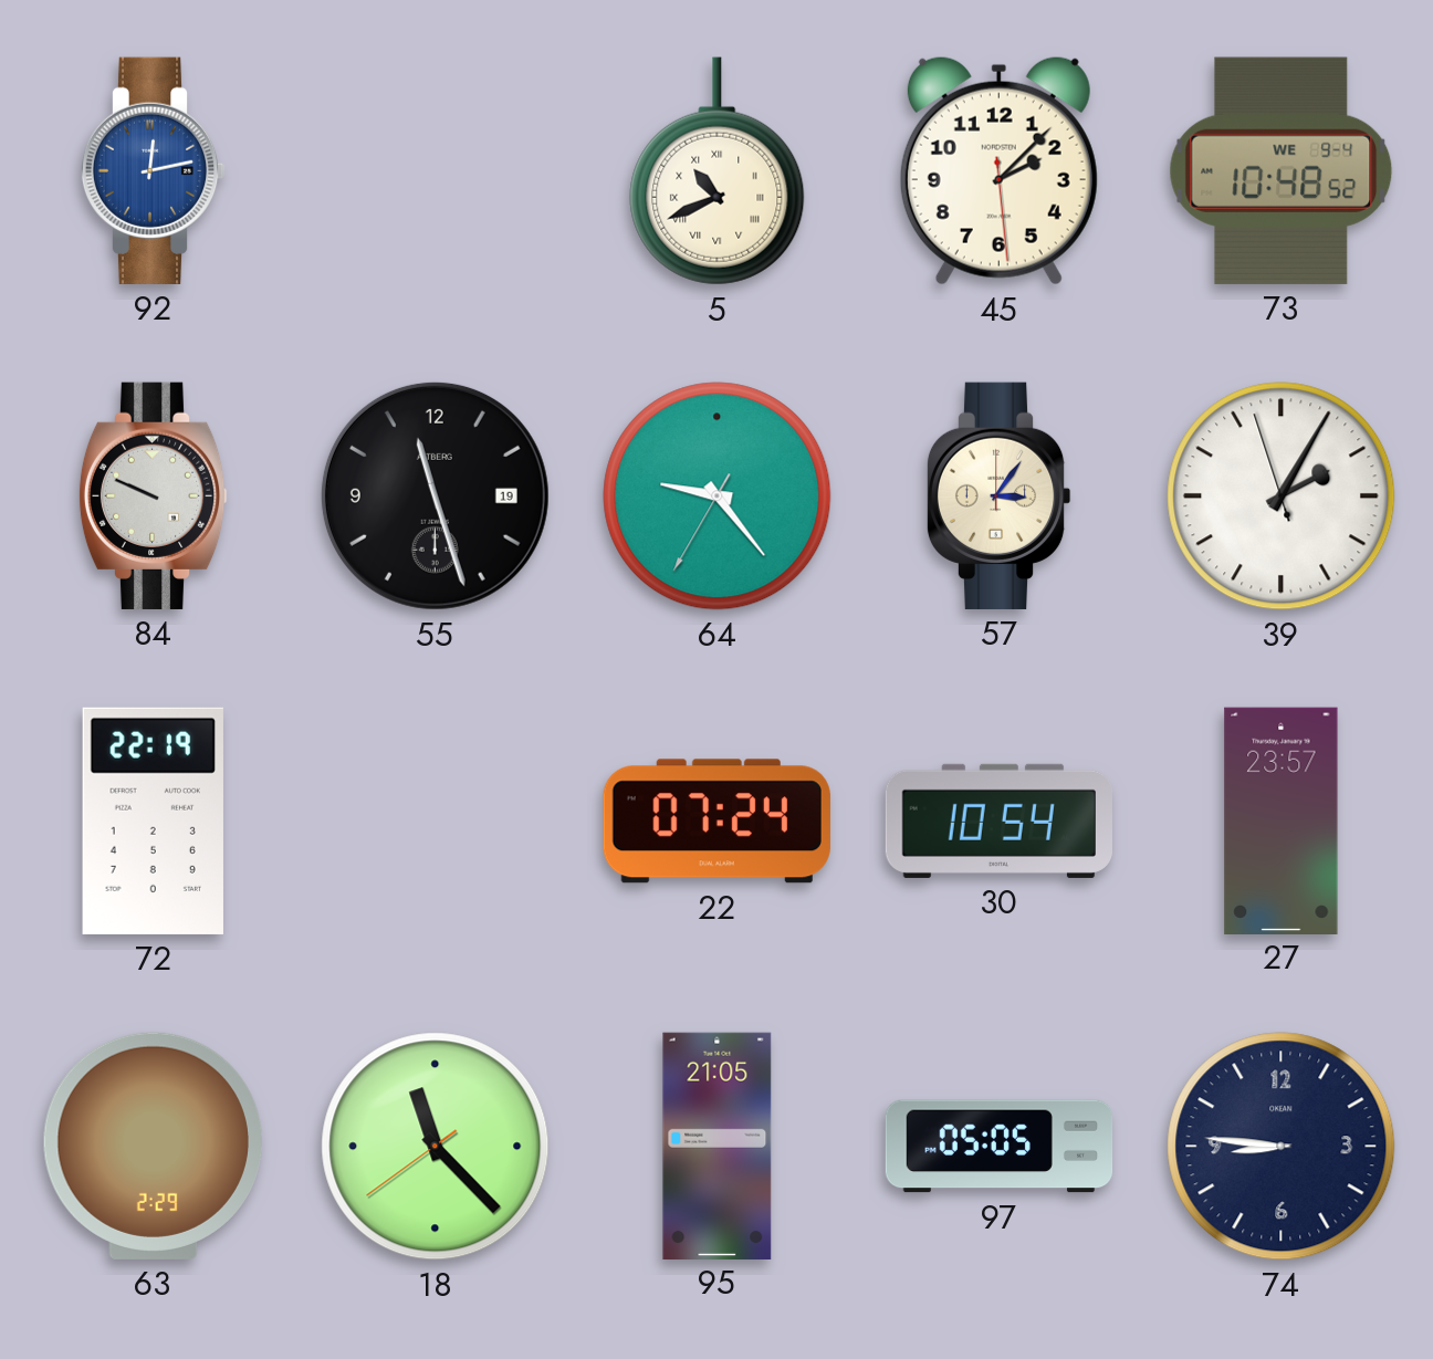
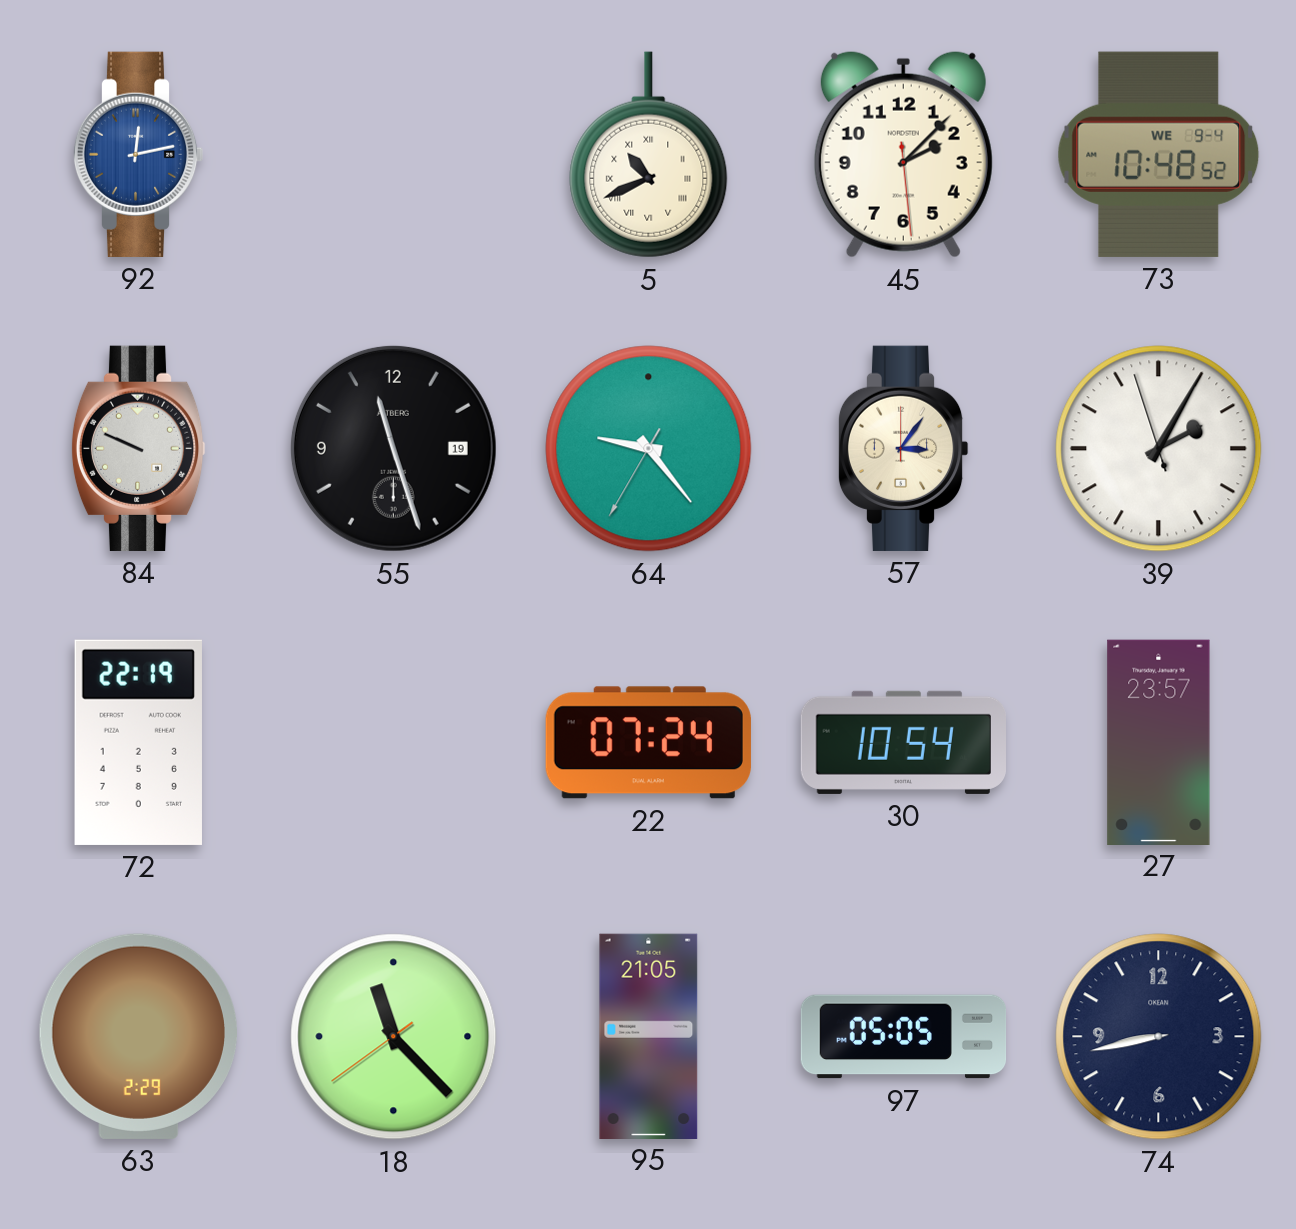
74: 8:46 -> 8:43
